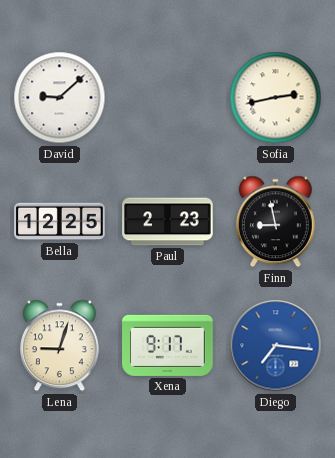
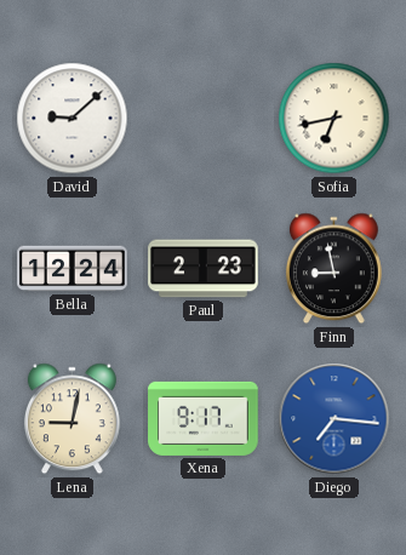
Sofia: 2:43 -> 6:43
Bella: 12:25 -> 12:24
Lena: 9:03 -> 9:02
